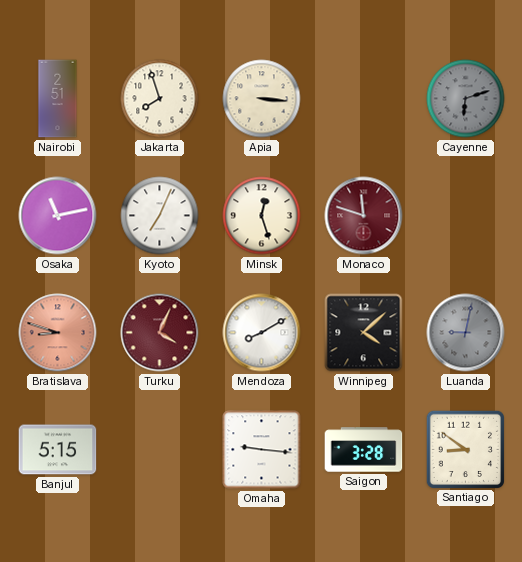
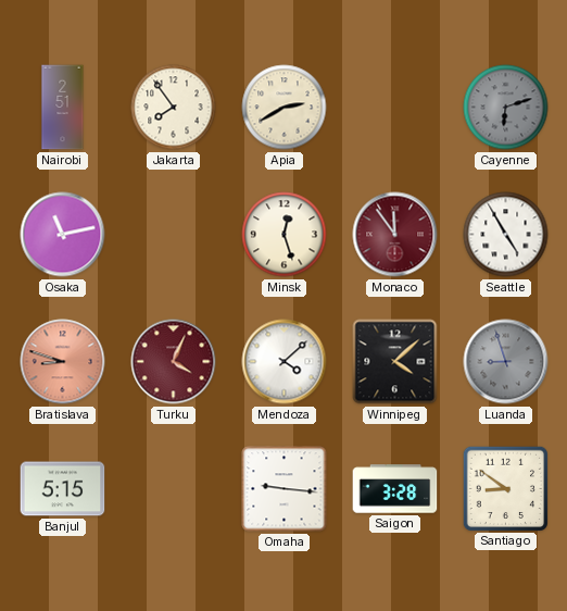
Jakarta: 7:57 -> 7:54
Apia: 3:16 -> 2:40
Kyoto: 7:04 -> none
Monaco: 11:48 -> 11:54
Seattle: none -> 4:55
Mendoza: 8:10 -> 4:08
Luanda: 9:02 -> 8:57
